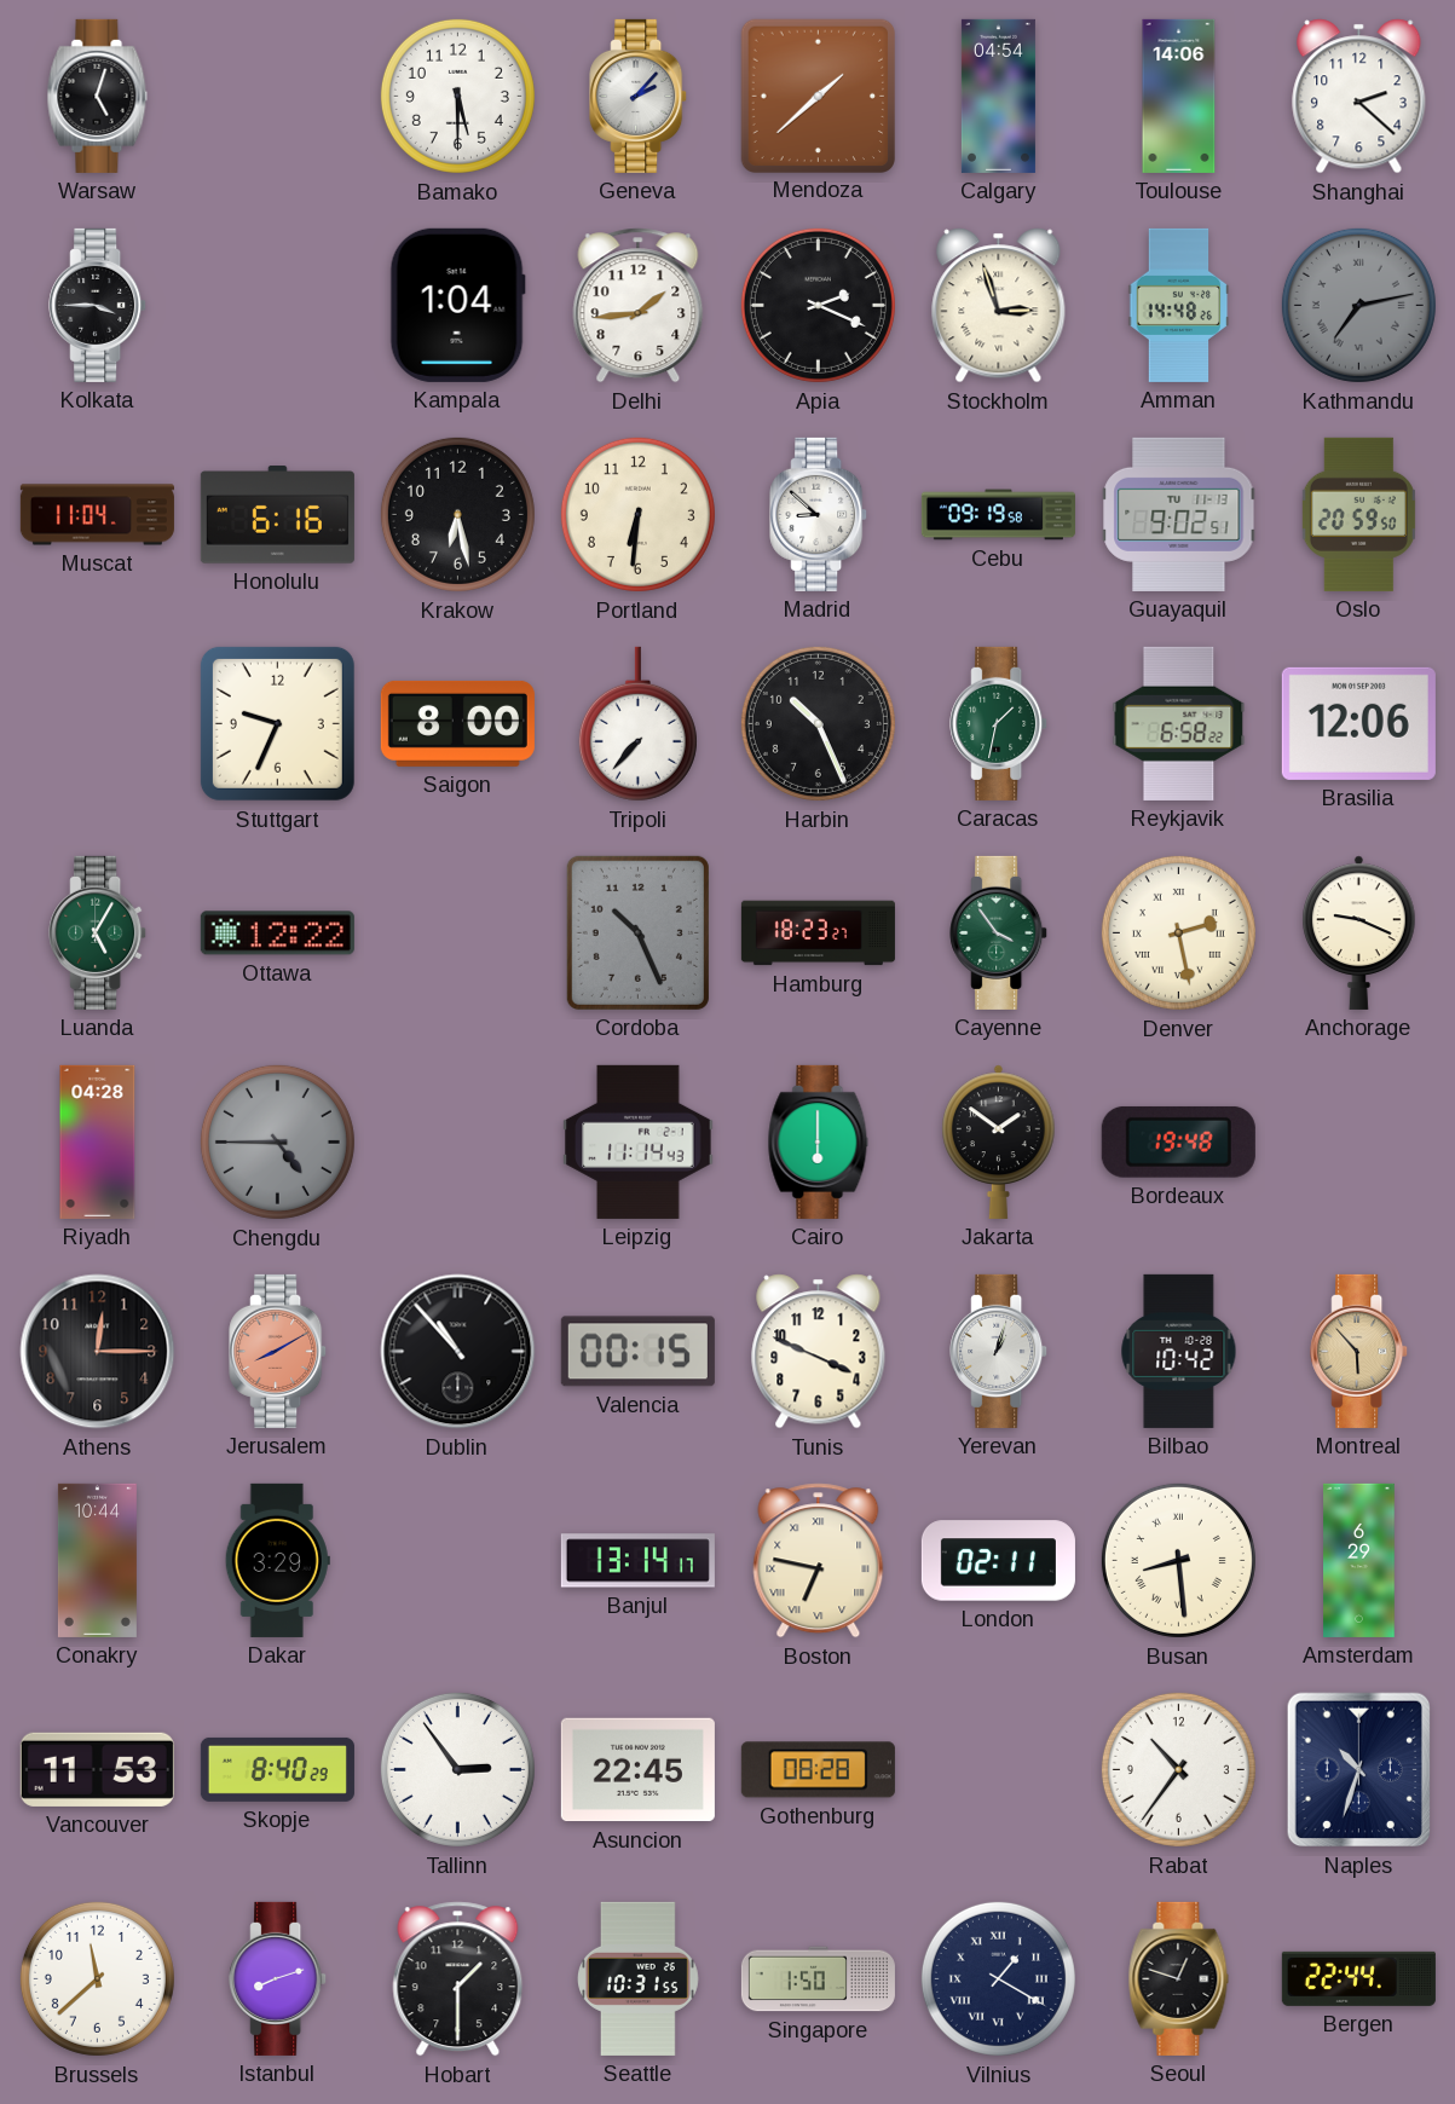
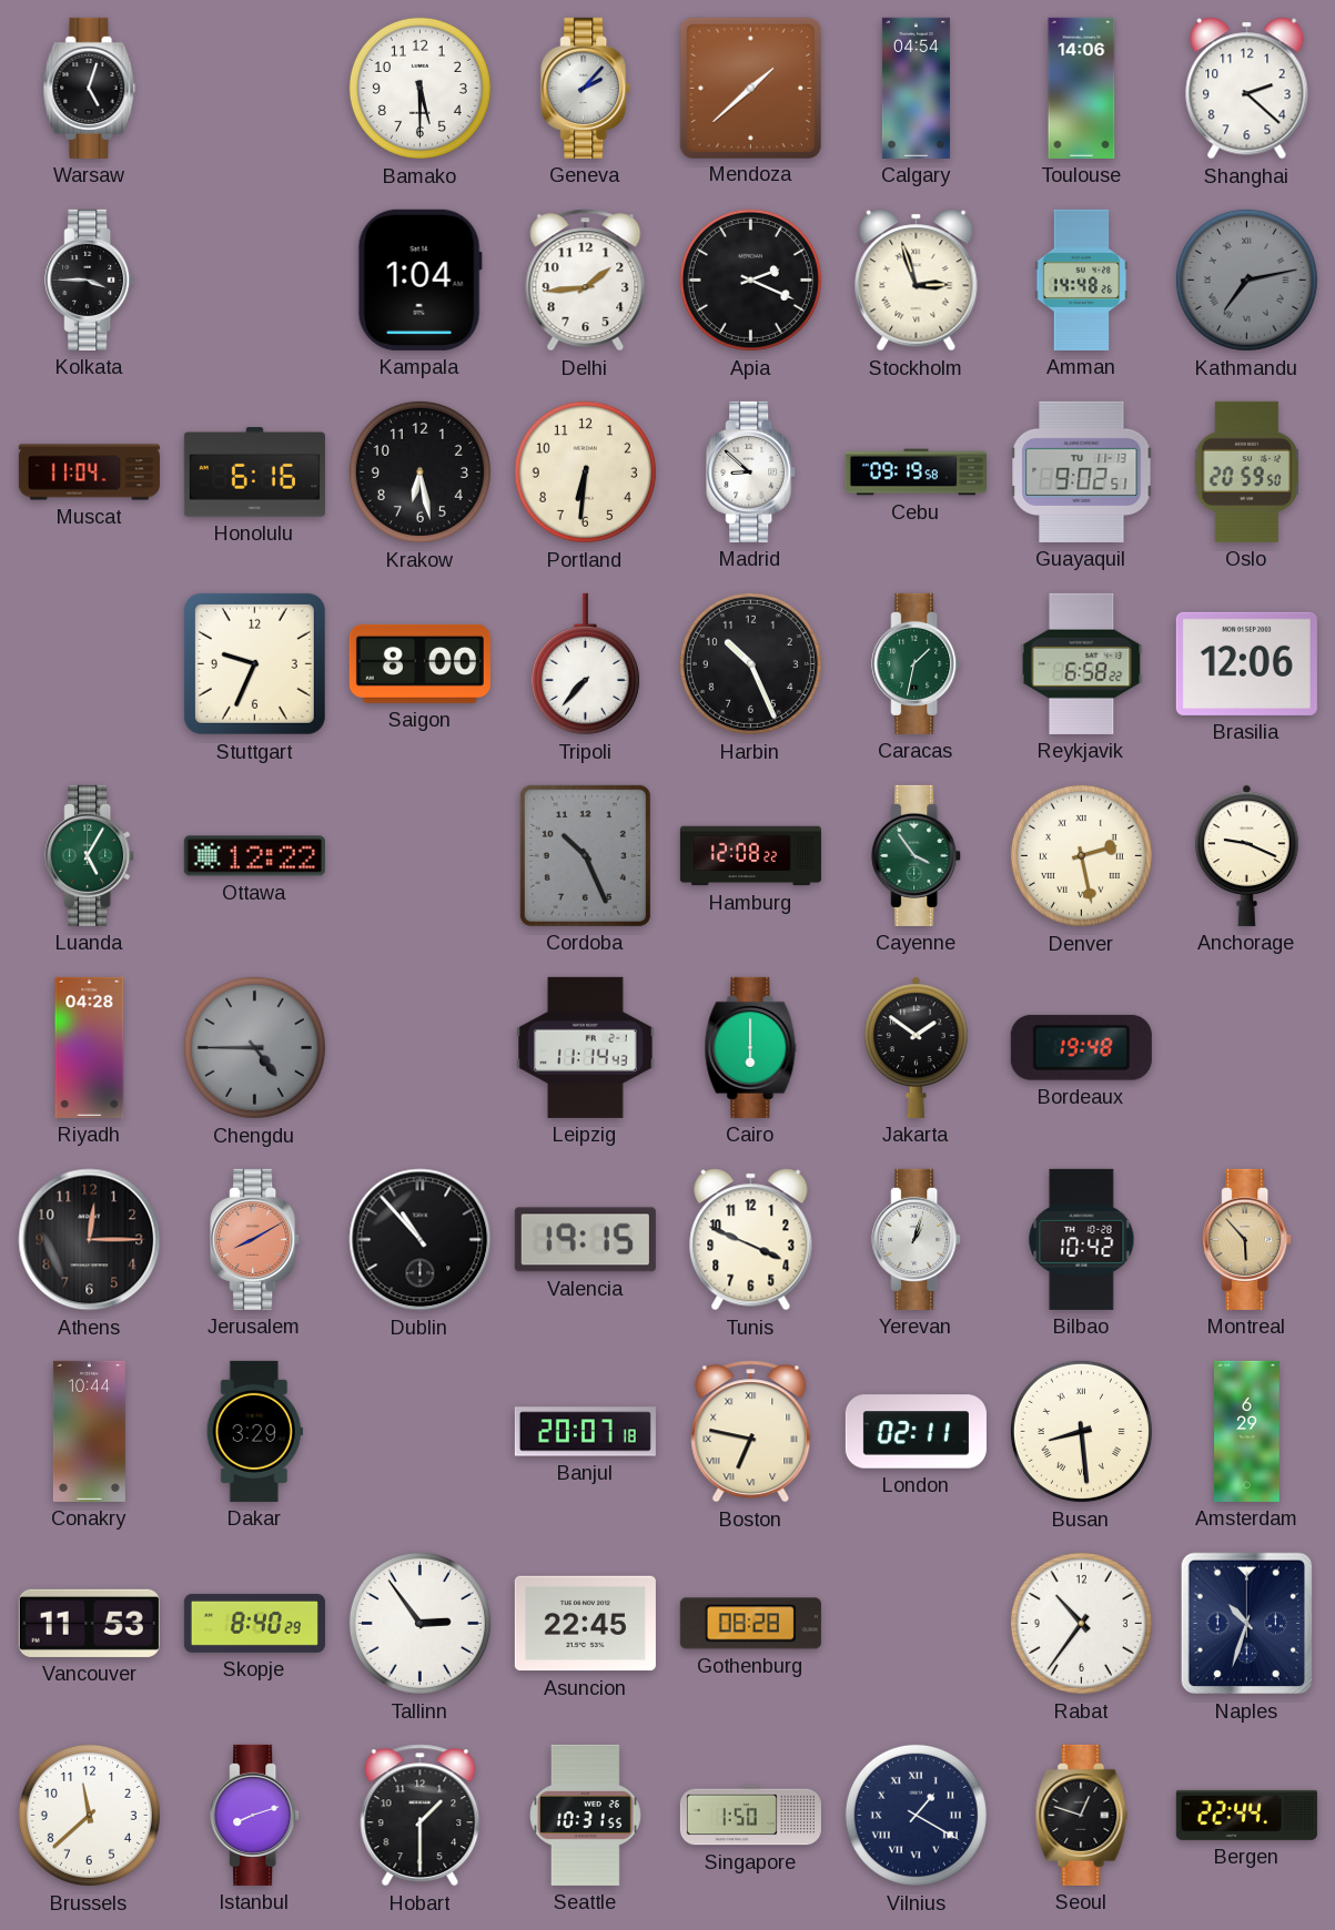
Hamburg: 18:23 -> 12:08
Valencia: 00:15 -> 19:15
Banjul: 13:14 -> 20:07
